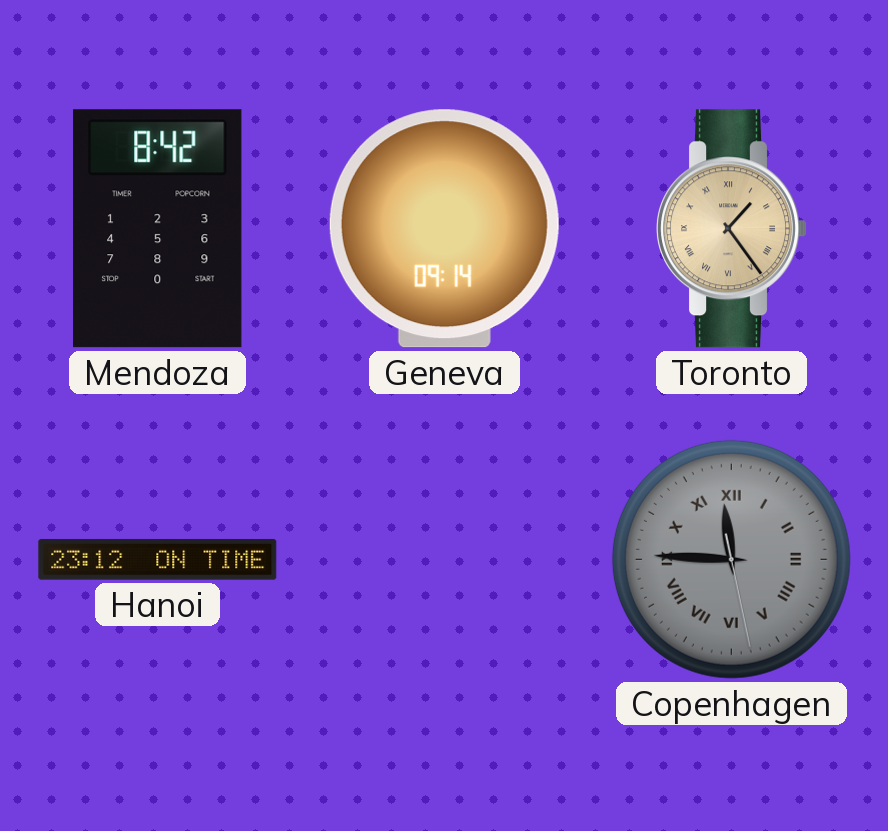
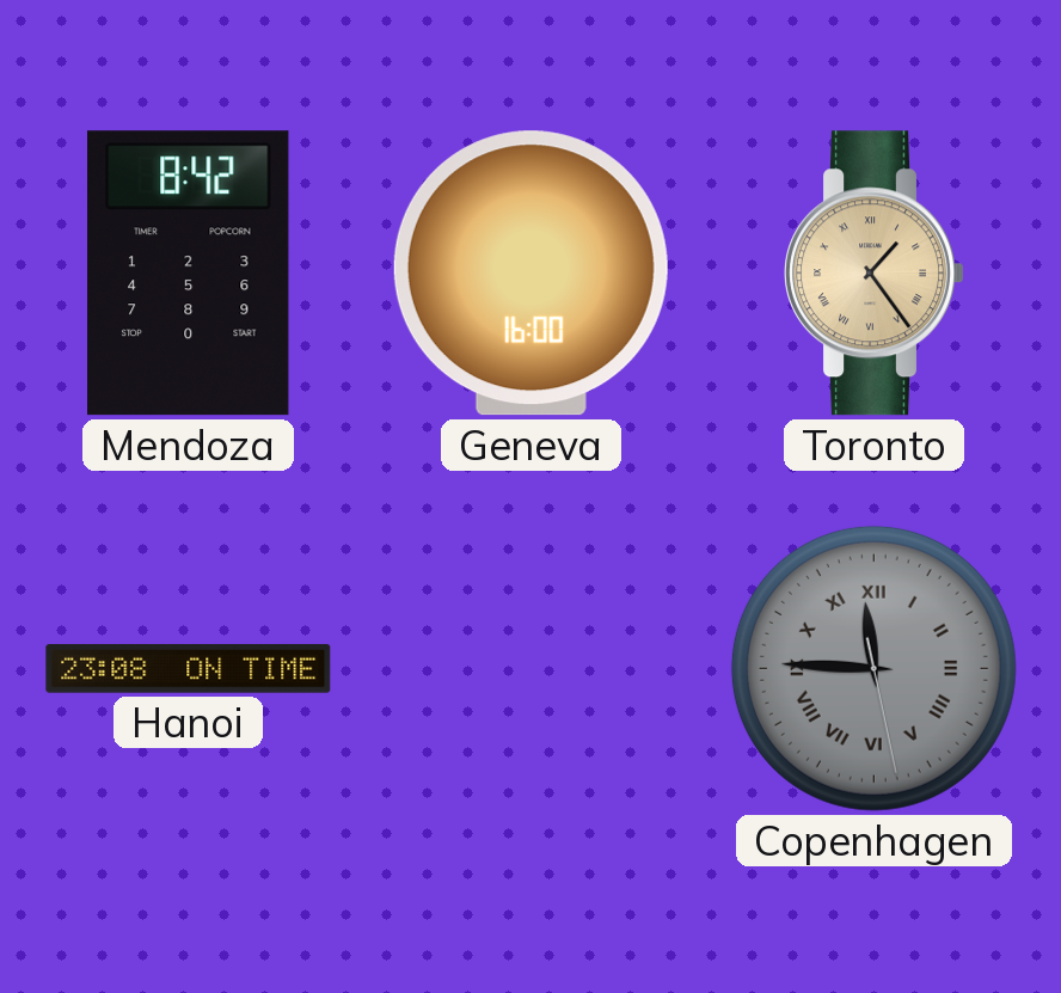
Geneva: 09:14 -> 16:00
Hanoi: 23:12 -> 23:08
